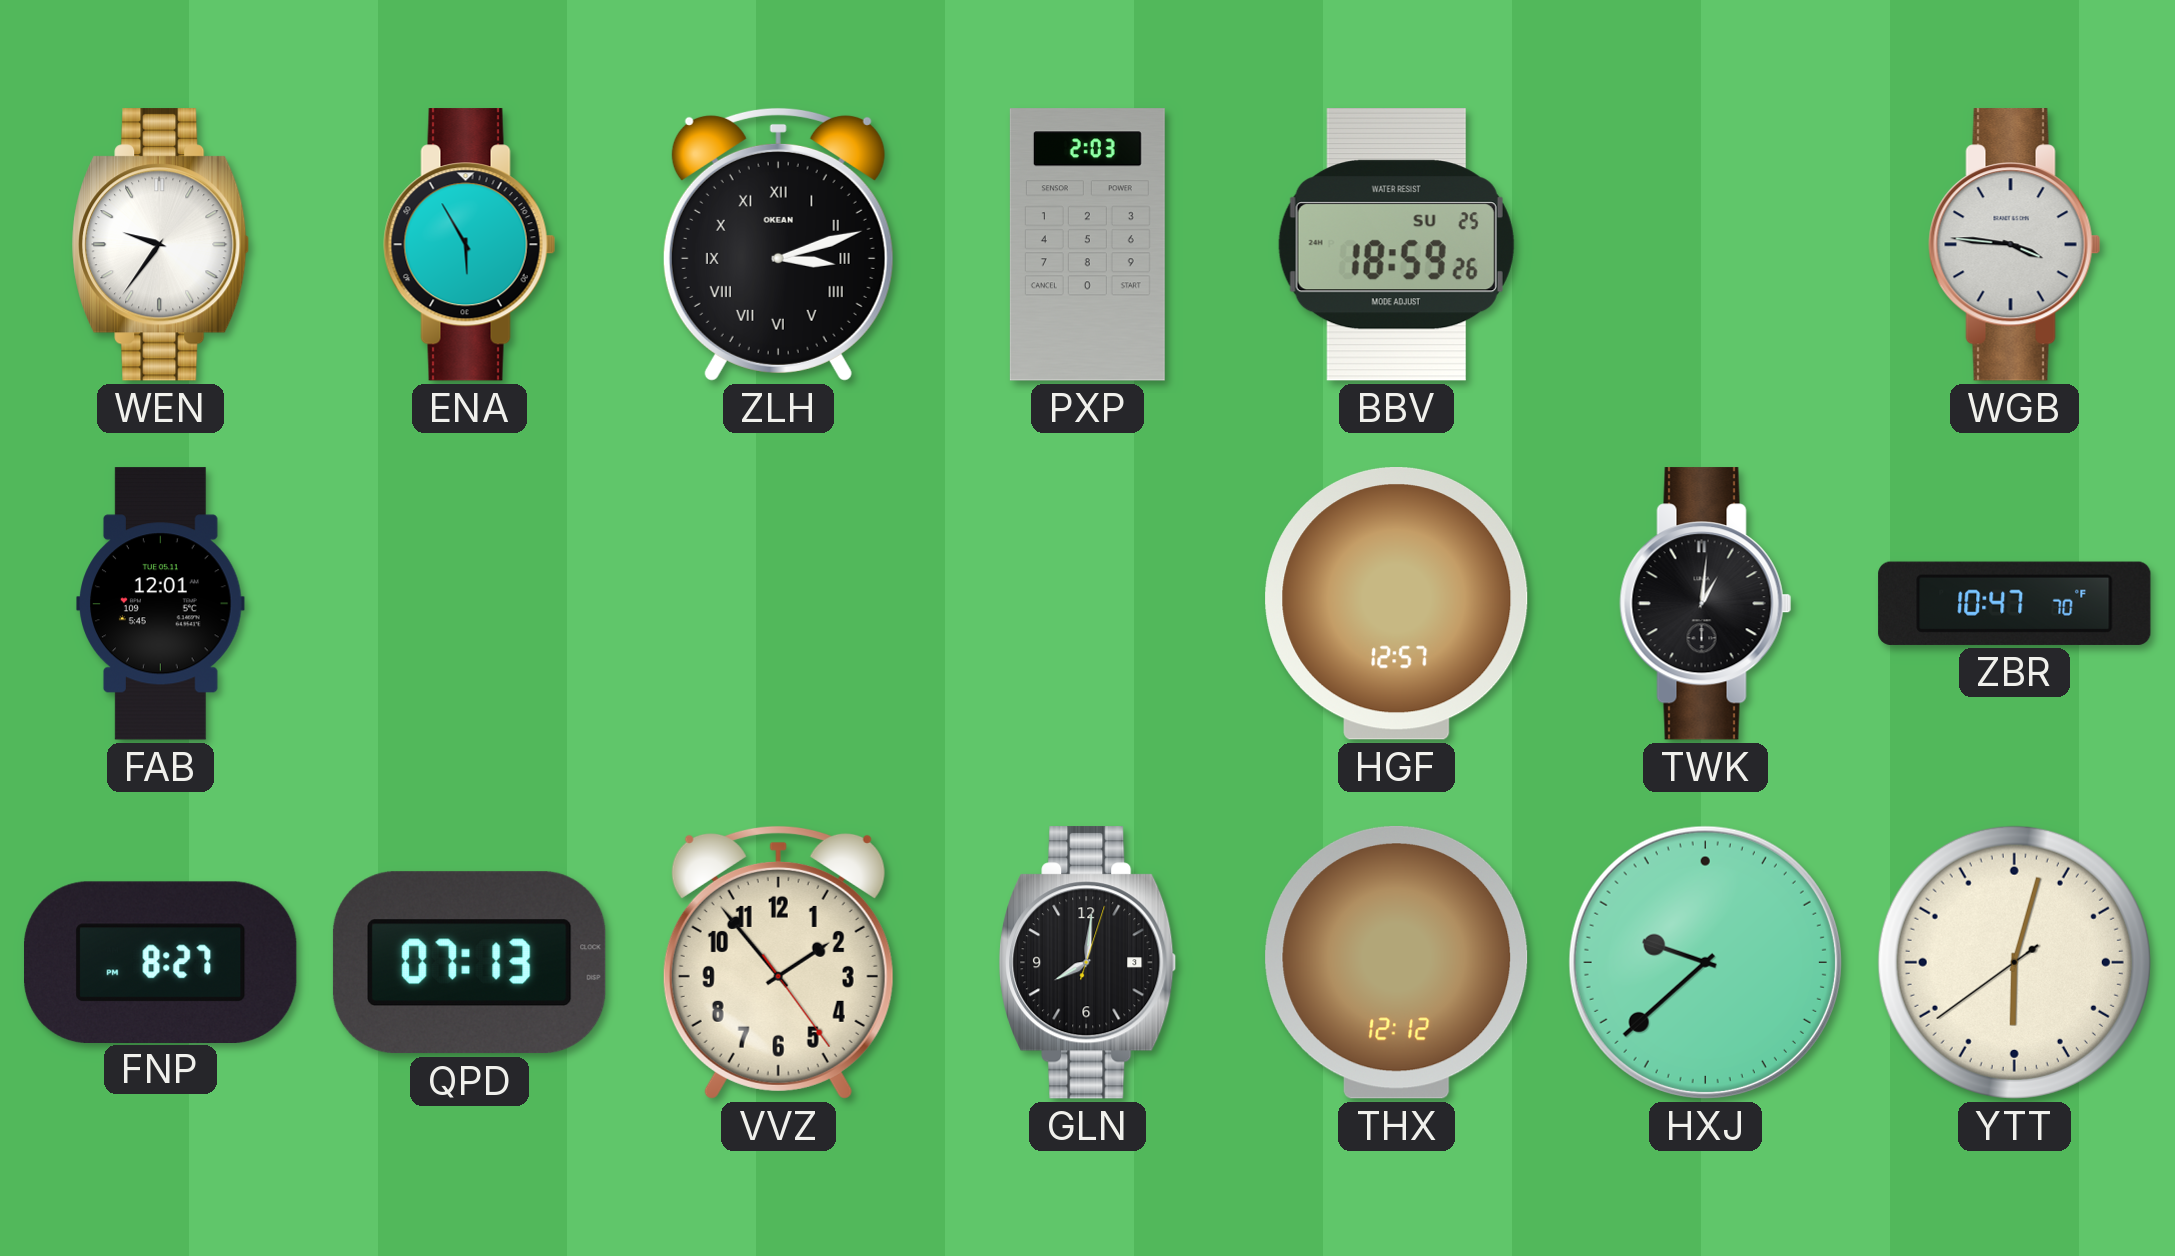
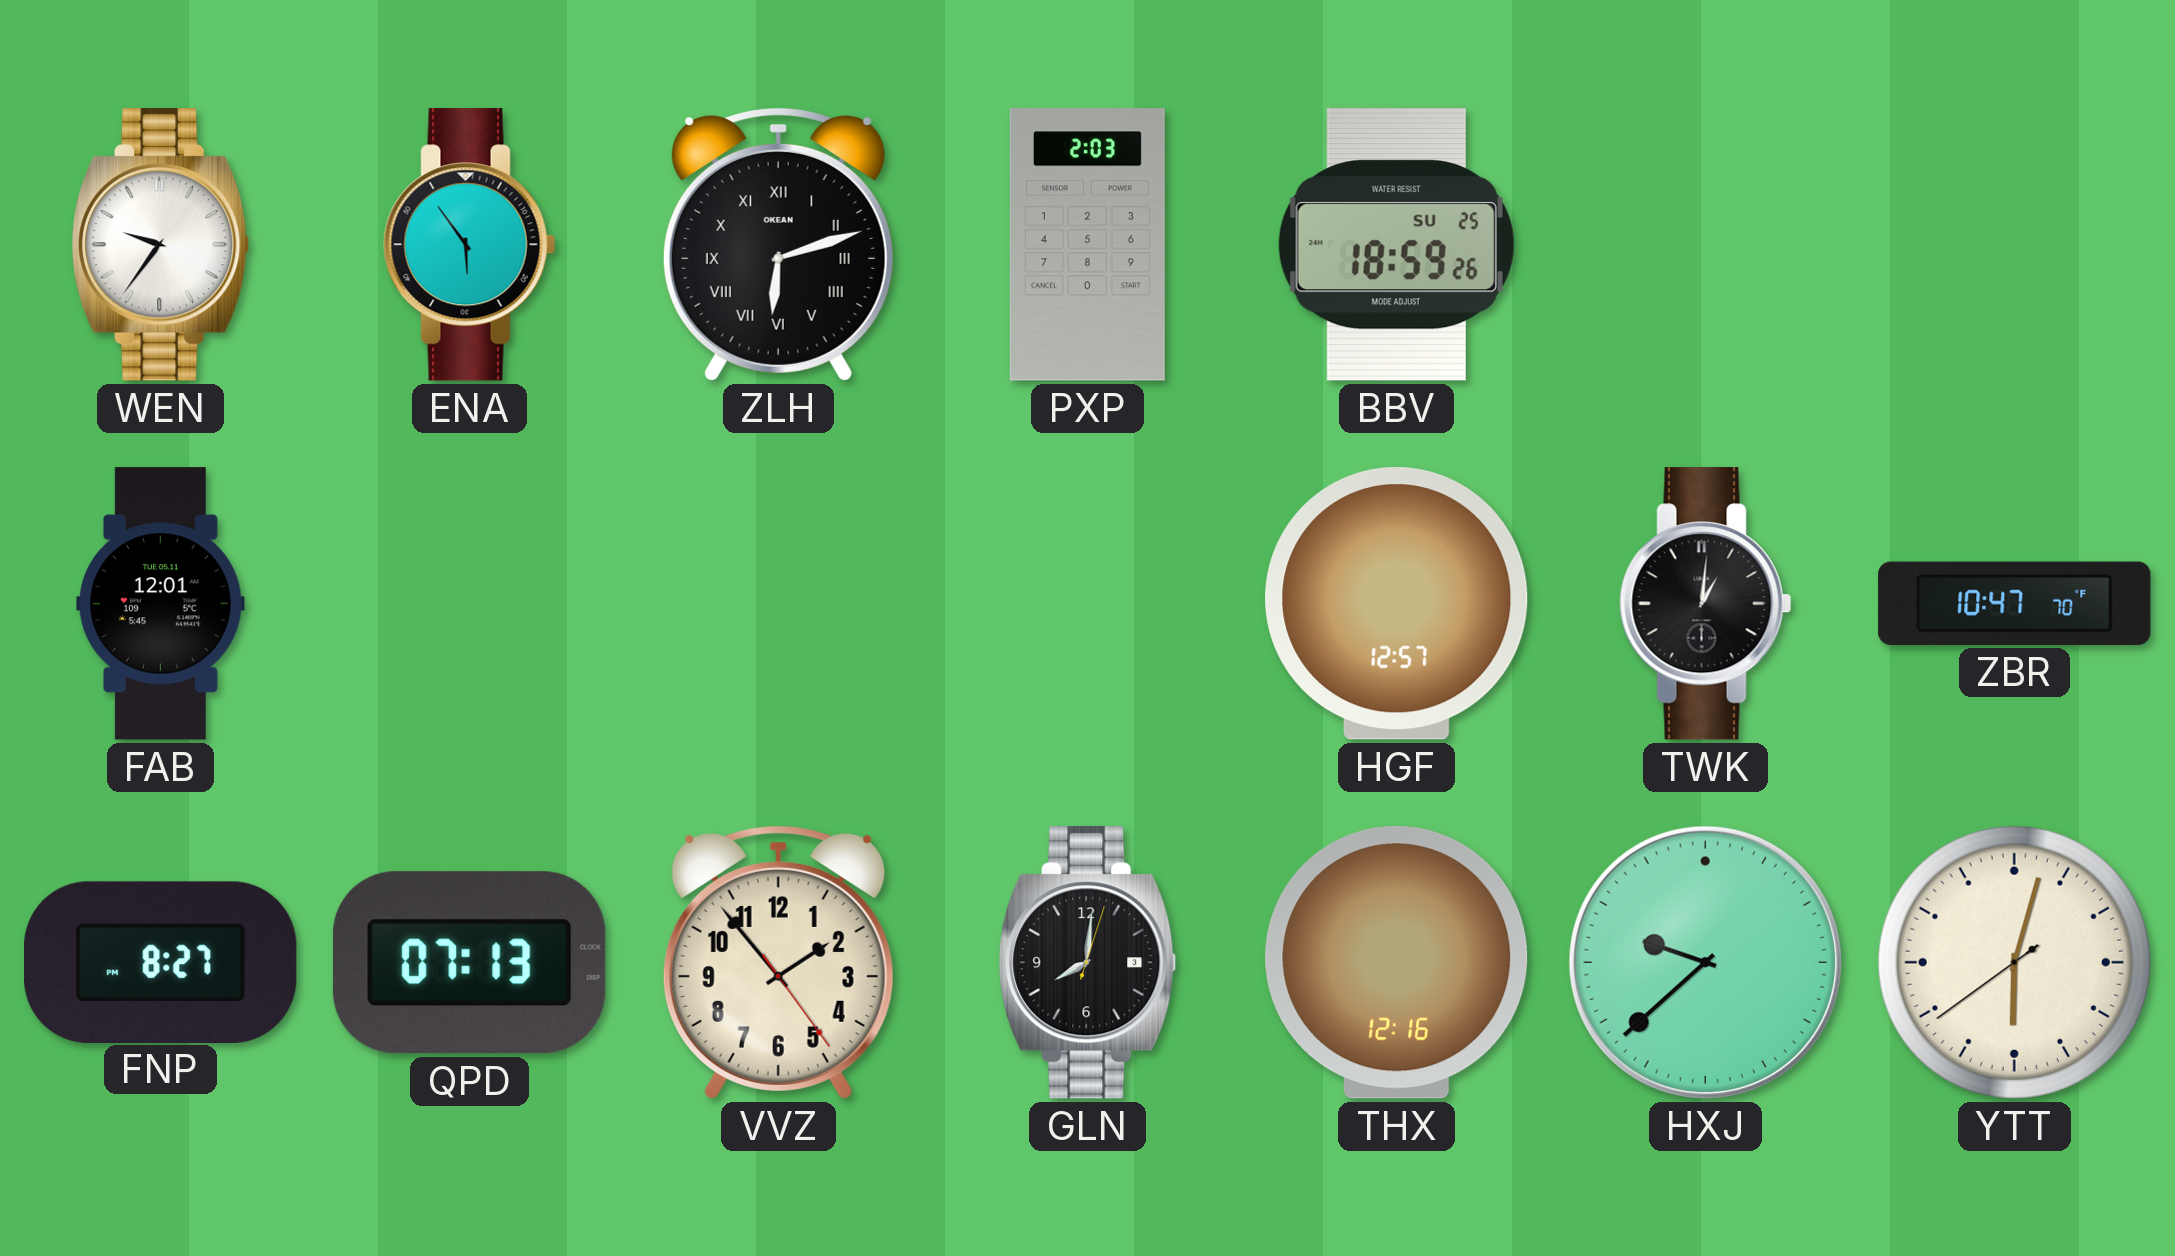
ENA: 5:55 -> 5:54
ZLH: 3:12 -> 6:12
WGB: 3:46 -> none
THX: 12:12 -> 12:16
